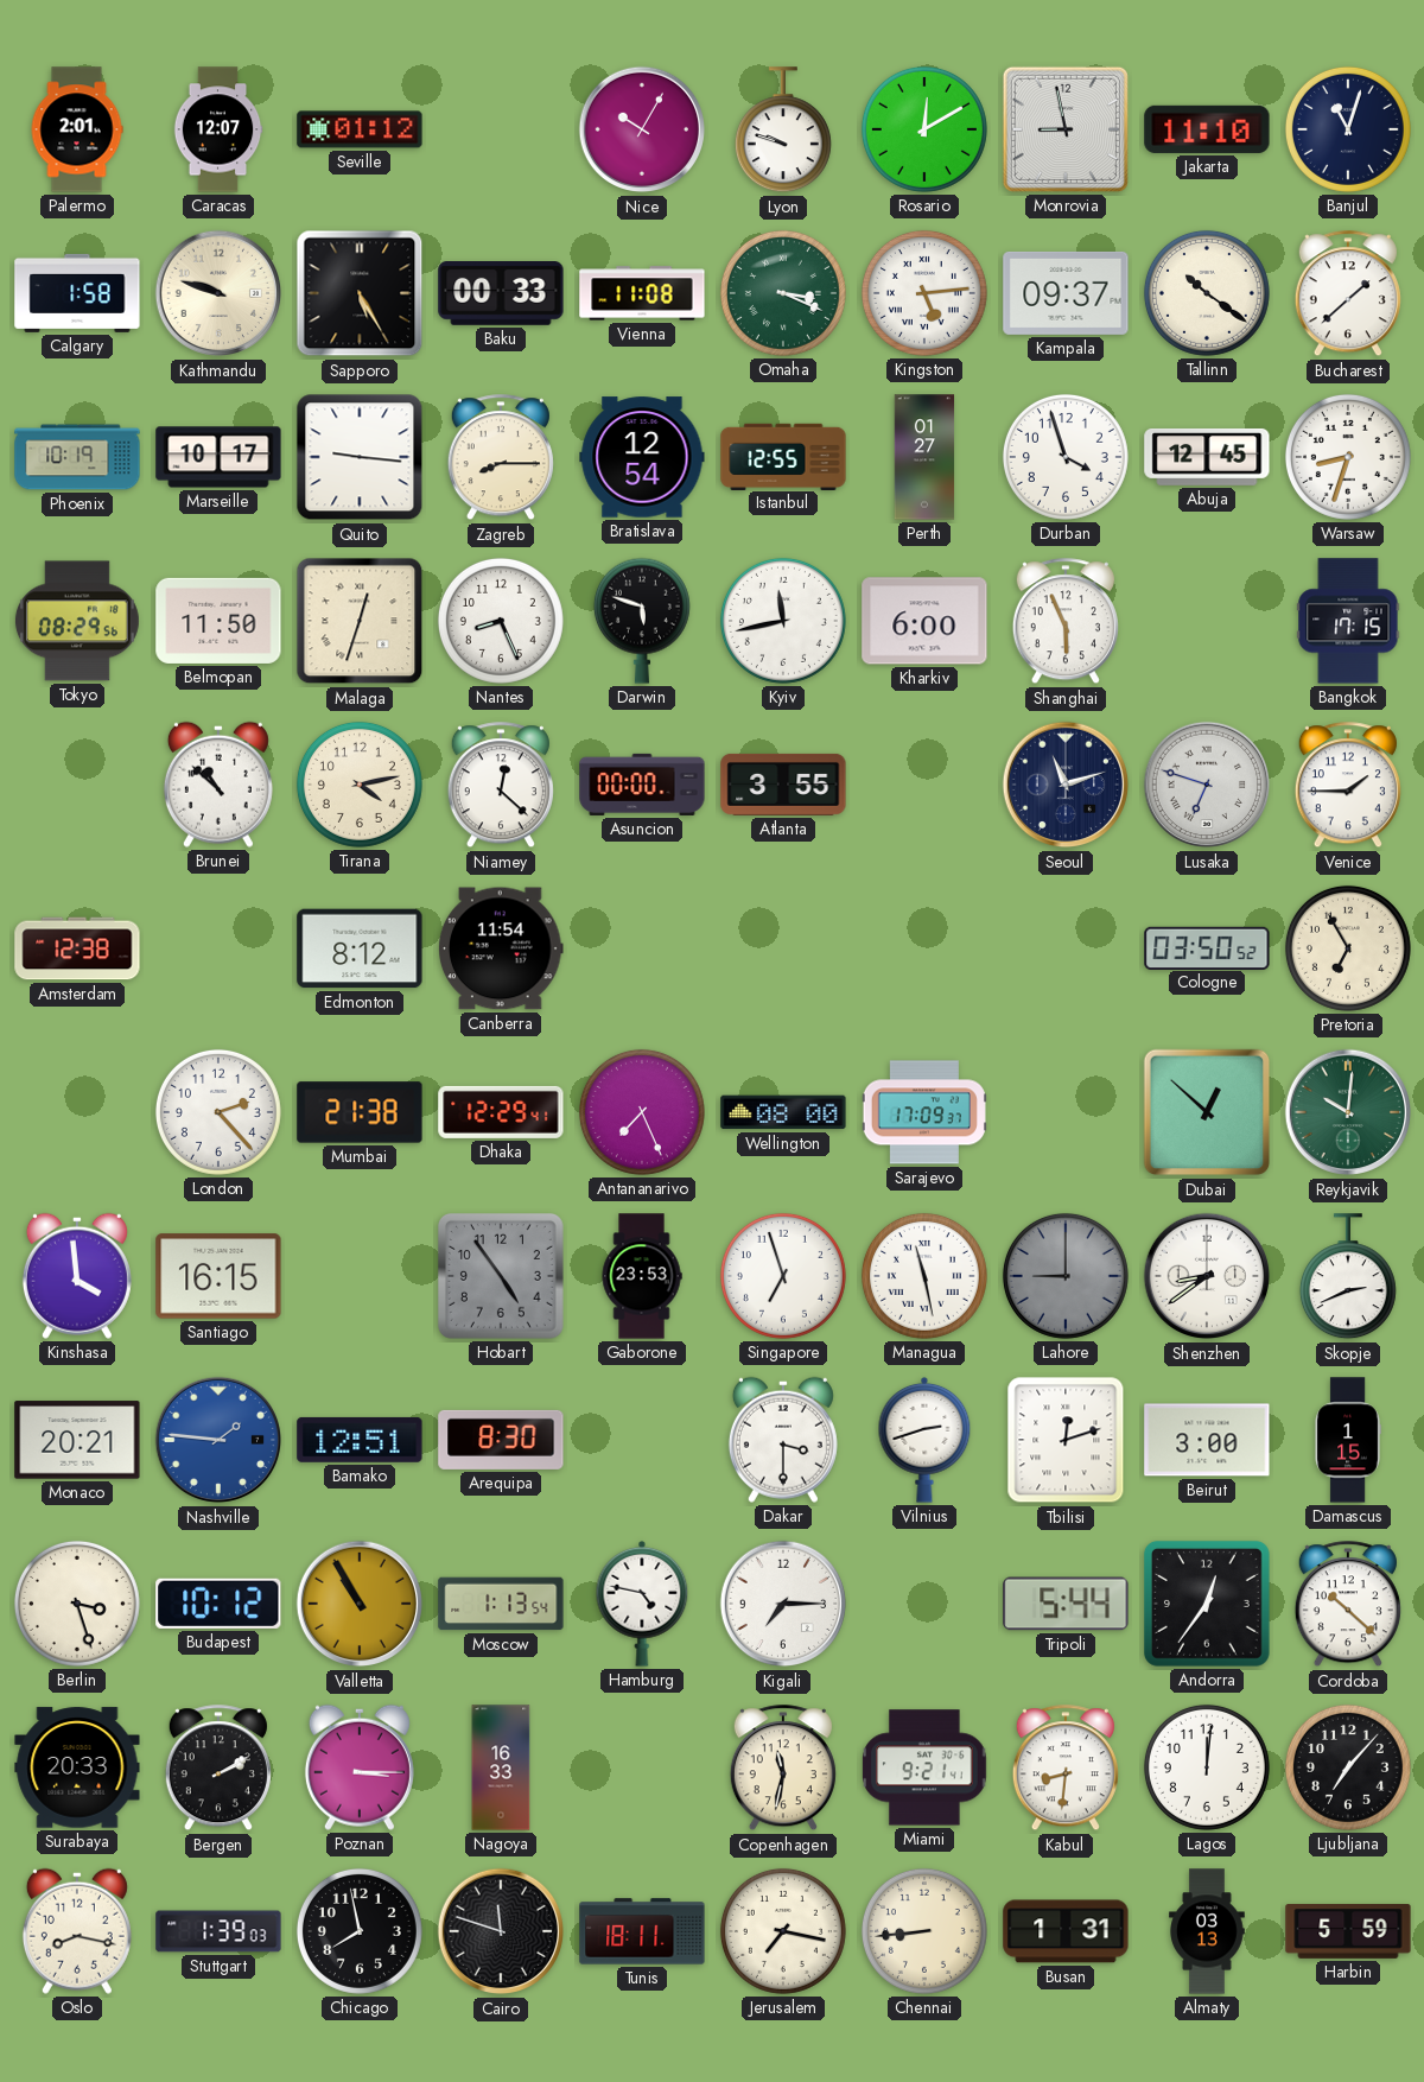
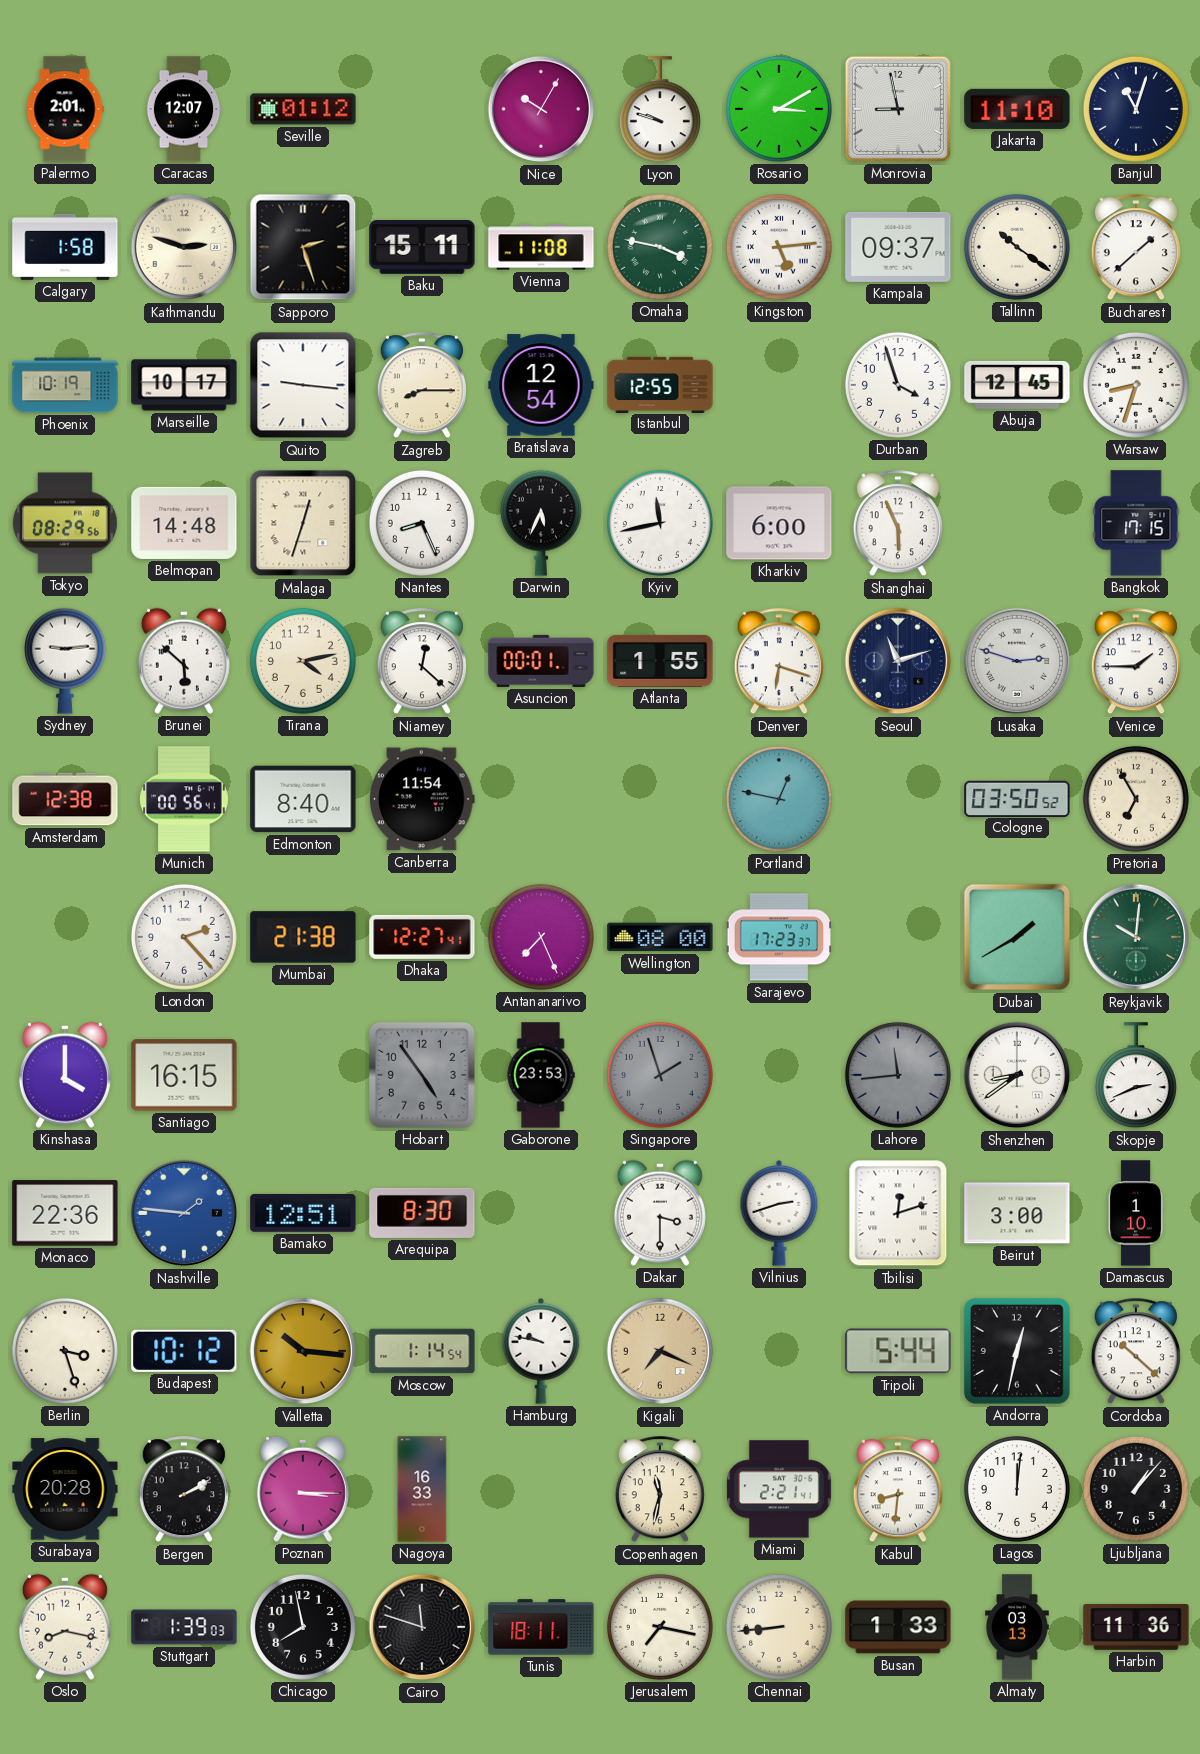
Rosario: 12:10 -> 3:10
Kathmandu: 9:48 -> 2:48
Sapporo: 5:25 -> 2:27
Baku: 00:33 -> 15:11
Omaha: 3:19 -> 3:47
Perth: 01:27 -> none
Belmopan: 11:50 -> 14:48
Darwin: 5:48 -> 5:34
Sydney: none -> 9:14
Brunei: 10:52 -> 5:52
Asuncion: 00:00 -> 00:01
Atlanta: 3:55 -> 1:55
Denver: none -> 6:18
Lusaka: 6:48 -> 2:48
Munich: none -> 00:56
Edmonton: 8:12 -> 8:40
Portland: none -> 12:47
Dhaka: 12:29 -> 12:27
Sarajevo: 17:09 -> 17:23
Dubai: 12:52 -> 1:40
Kinshasa: 3:59 -> 4:00
Singapore: 6:57 -> 1:57
Singapore dial: white -> grey
Managua: 11:28 -> none
Lahore: 9:00 -> 11:44
Monaco: 20:21 -> 22:36
Damascus: 1:15 -> 1:10
Valletta: 10:55 -> 10:16
Moscow: 1:13 -> 1:14
Hamburg: 4:47 -> 9:47
Kigali: 7:15 -> 7:19
Kigali dial: white -> champagne
Andorra: 12:36 -> 12:32
Surabaya: 20:33 -> 20:28
Miami: 9:21 -> 2:21
Ljubljana: 7:07 -> 1:07
Busan: 1:31 -> 1:33
Harbin: 5:59 -> 11:36
